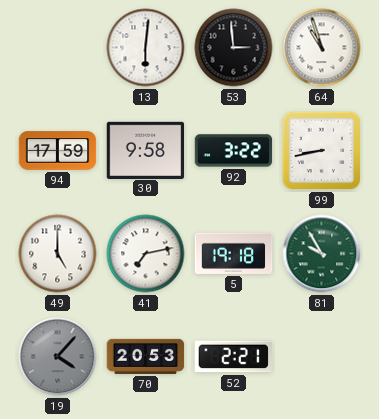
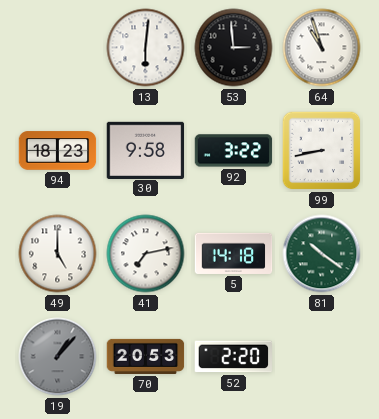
94: 17:59 -> 18:23
5: 19:18 -> 14:18
81: 9:55 -> 10:21
19: 4:07 -> 1:07
52: 2:21 -> 2:20
